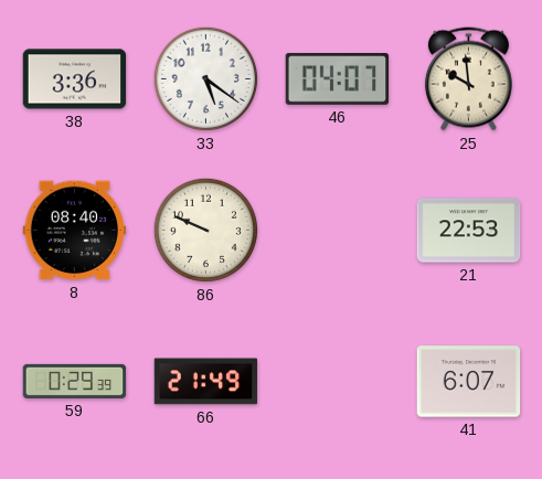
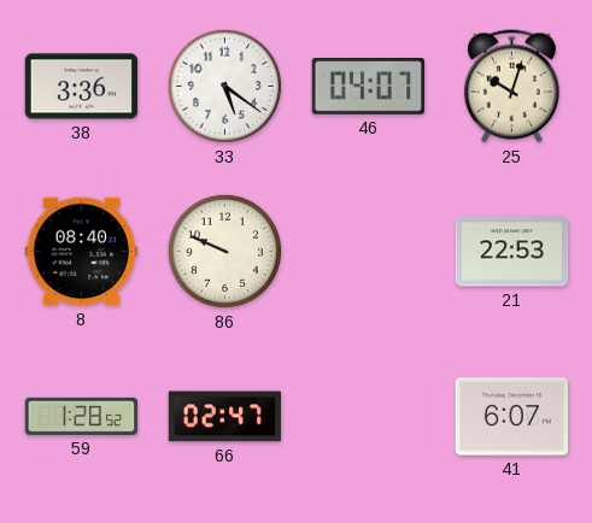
25: 9:59 -> 10:03
59: 0:29 -> 1:28
66: 21:49 -> 02:47
